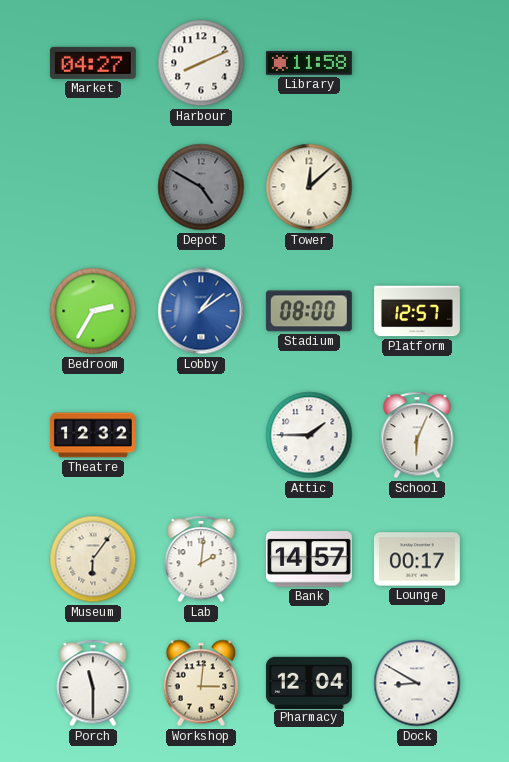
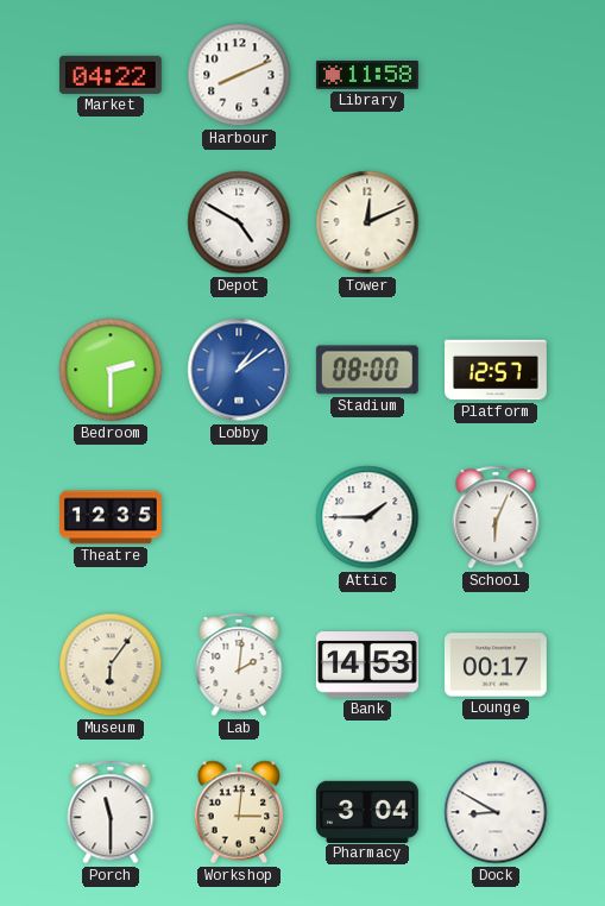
Market: 04:27 -> 04:22
Depot dial: grey -> white
Tower: 12:08 -> 12:11
Bedroom: 2:35 -> 2:30
Theatre: 12:32 -> 12:35
Bank: 14:57 -> 14:53
Pharmacy: 12:04 -> 3:04
